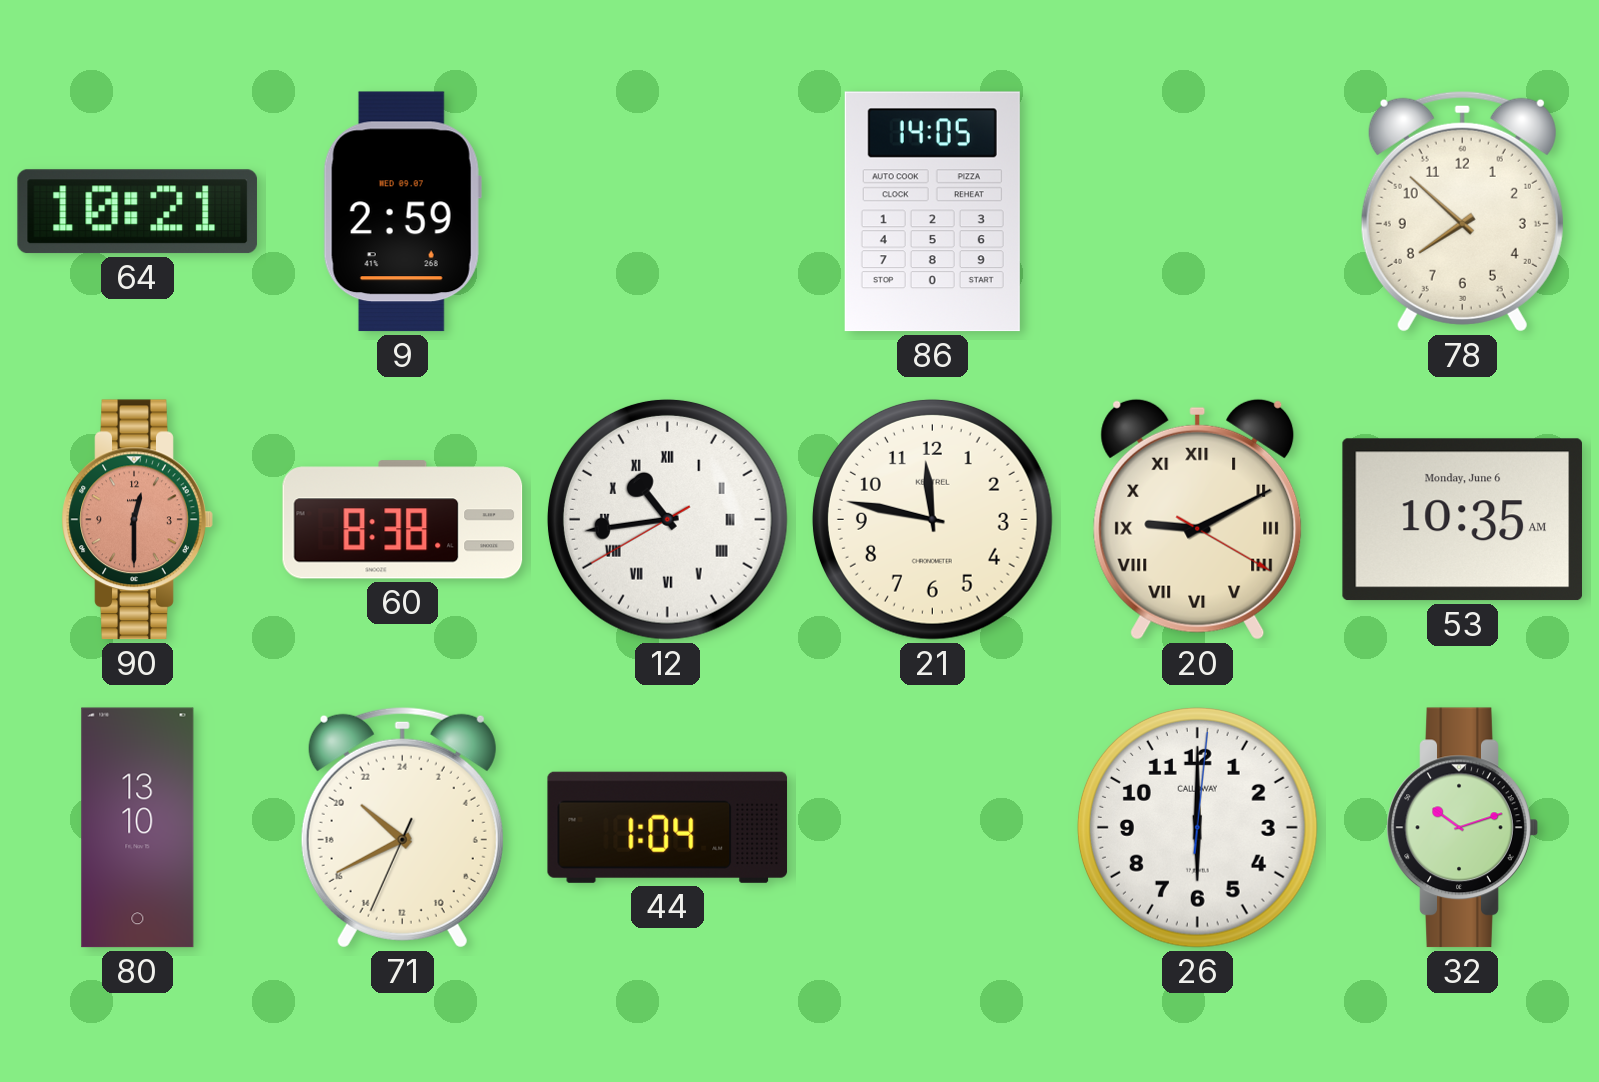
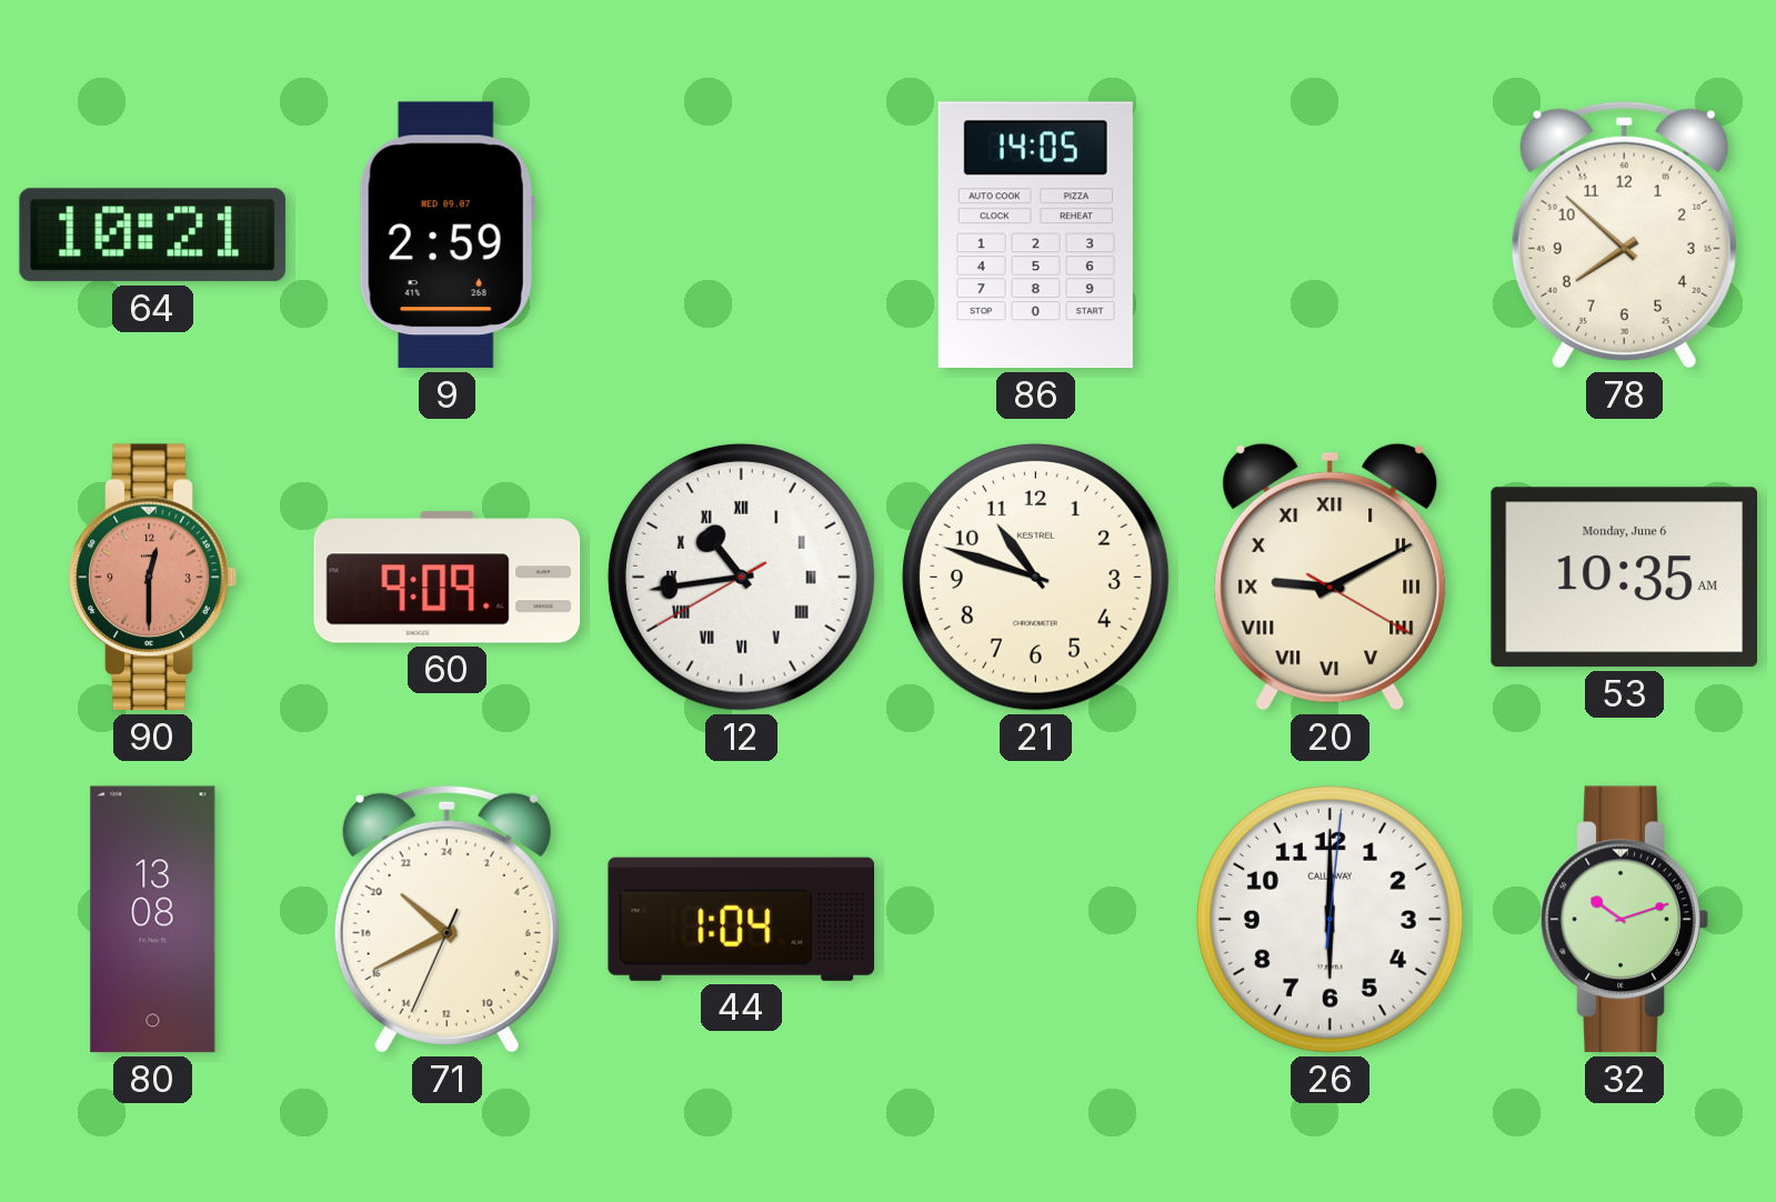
60: 8:38 -> 9:09
21: 11:47 -> 10:48
80: 13:10 -> 13:08
